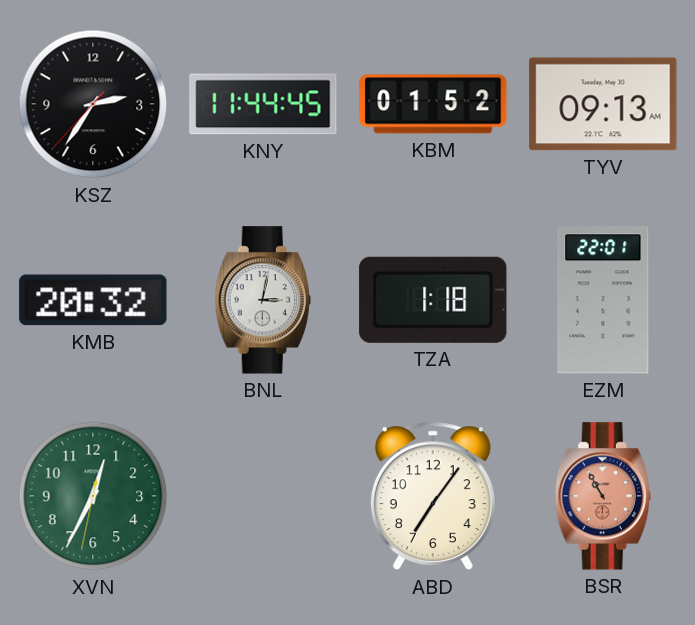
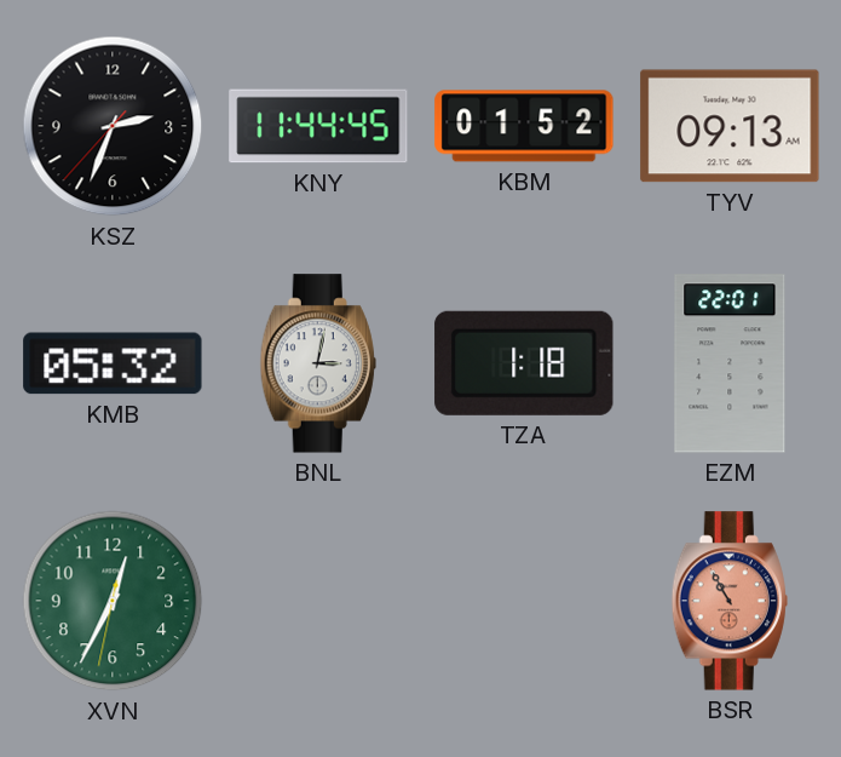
KSZ: 2:35 -> 2:33
KMB: 20:32 -> 05:32
ABD: 7:06 -> none
